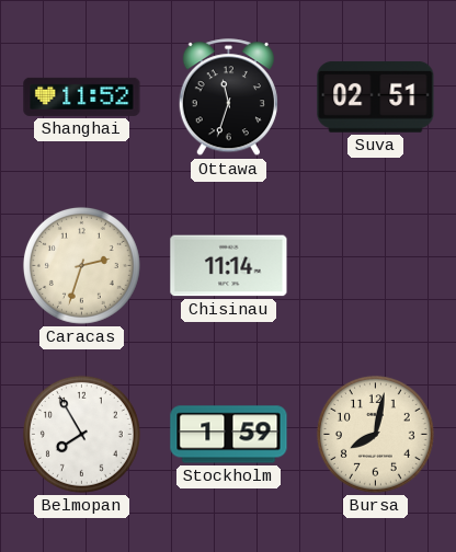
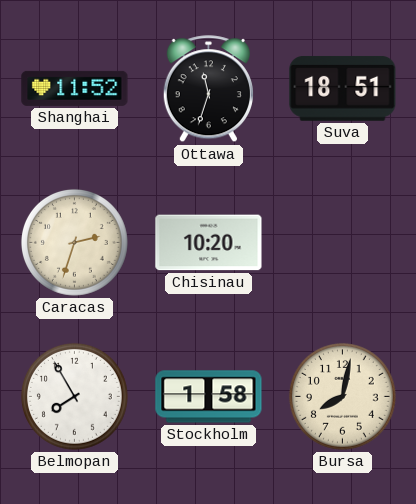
Suva: 02:51 -> 18:51
Chisinau: 11:14 -> 10:20
Stockholm: 1:59 -> 1:58
